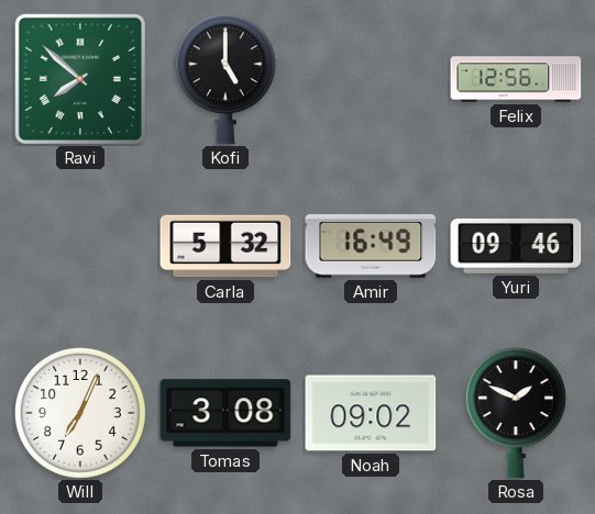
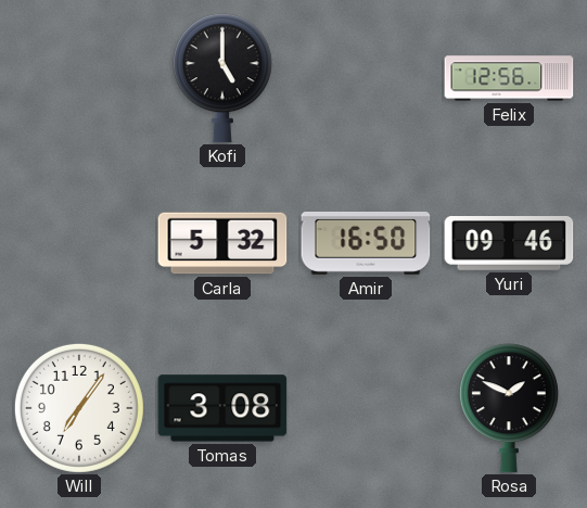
Ravi: 7:52 -> none
Amir: 16:49 -> 16:50
Will: 7:04 -> 7:06
Noah: 09:02 -> none
